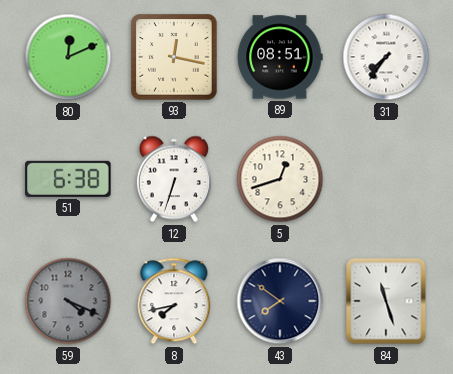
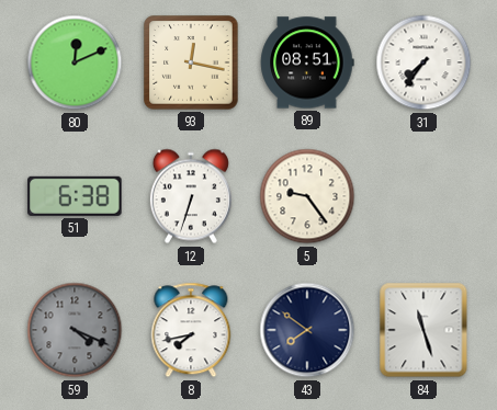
5: 12:42 -> 9:24
